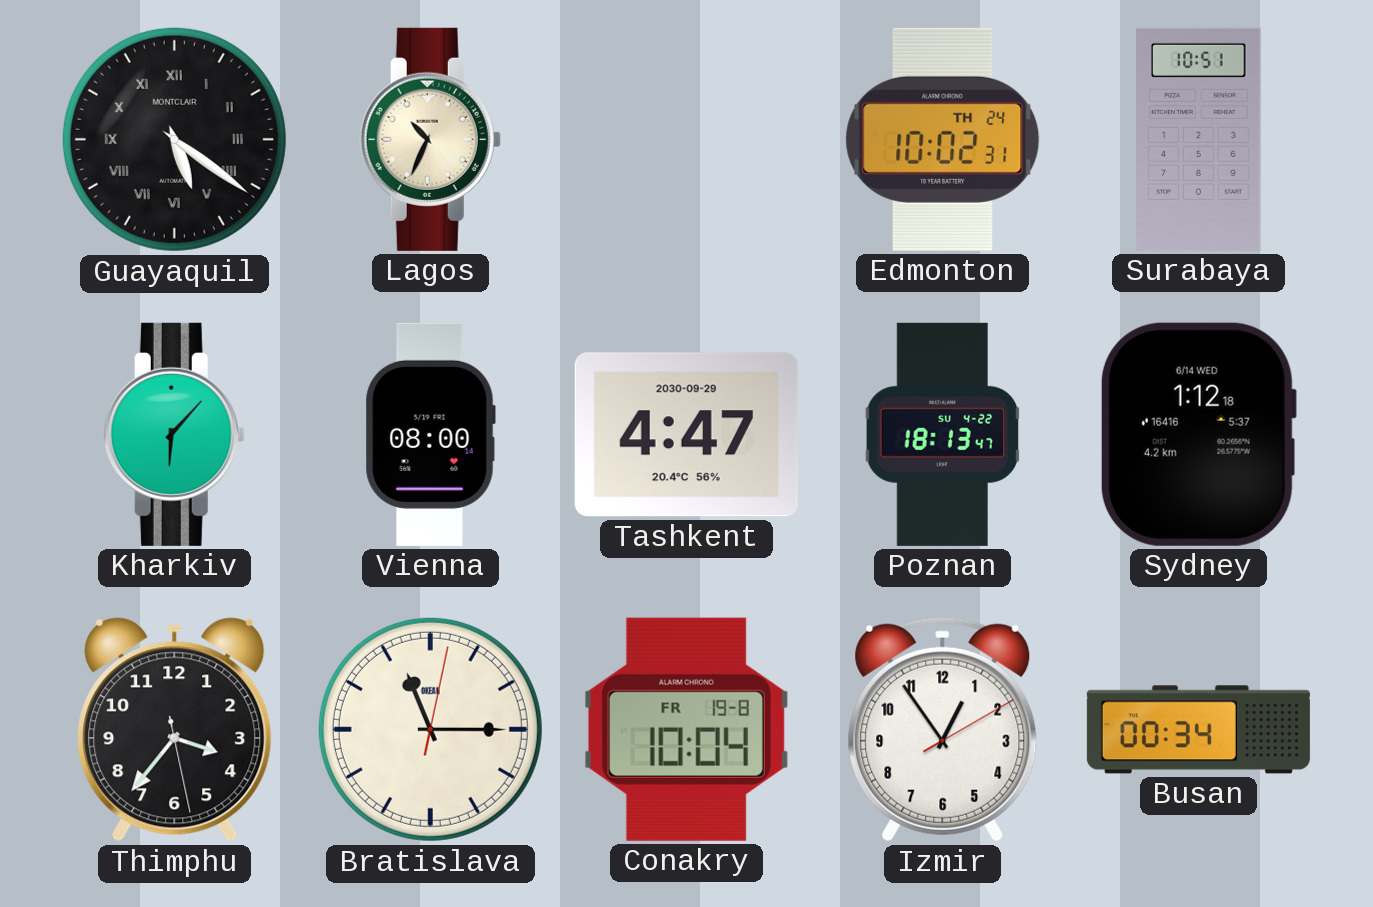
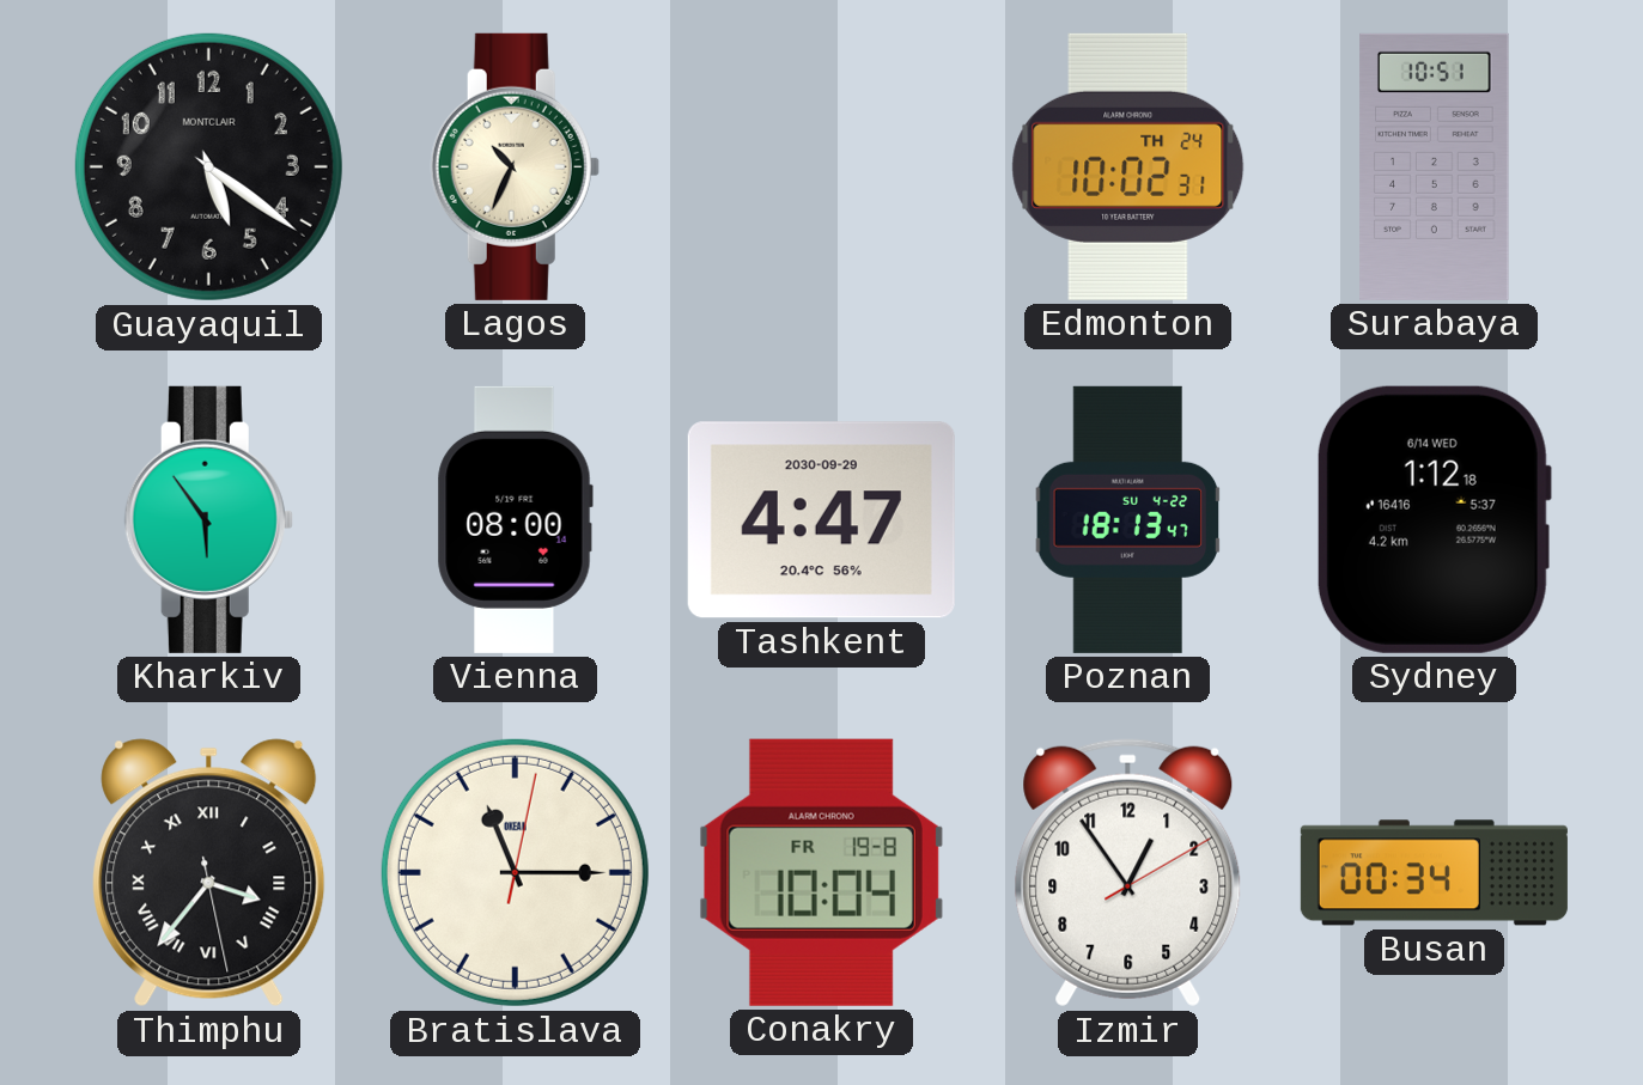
Guayaquil numerals: Roman -> Arabic
Kharkiv: 6:07 -> 5:54
Thimphu numerals: Arabic -> Roman
